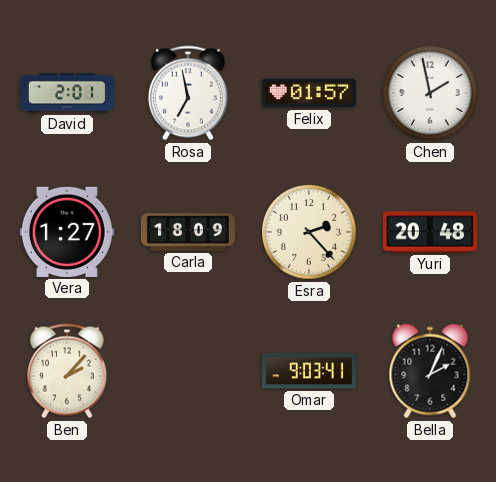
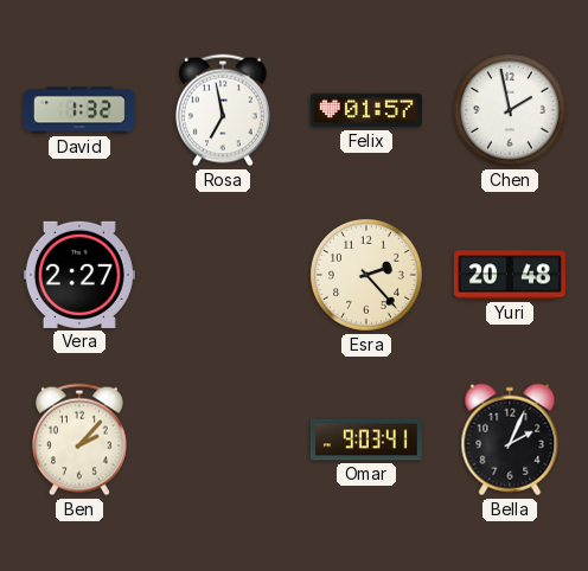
David: 2:01 -> 1:32
Vera: 1:27 -> 2:27
Carla: 18:09 -> none
